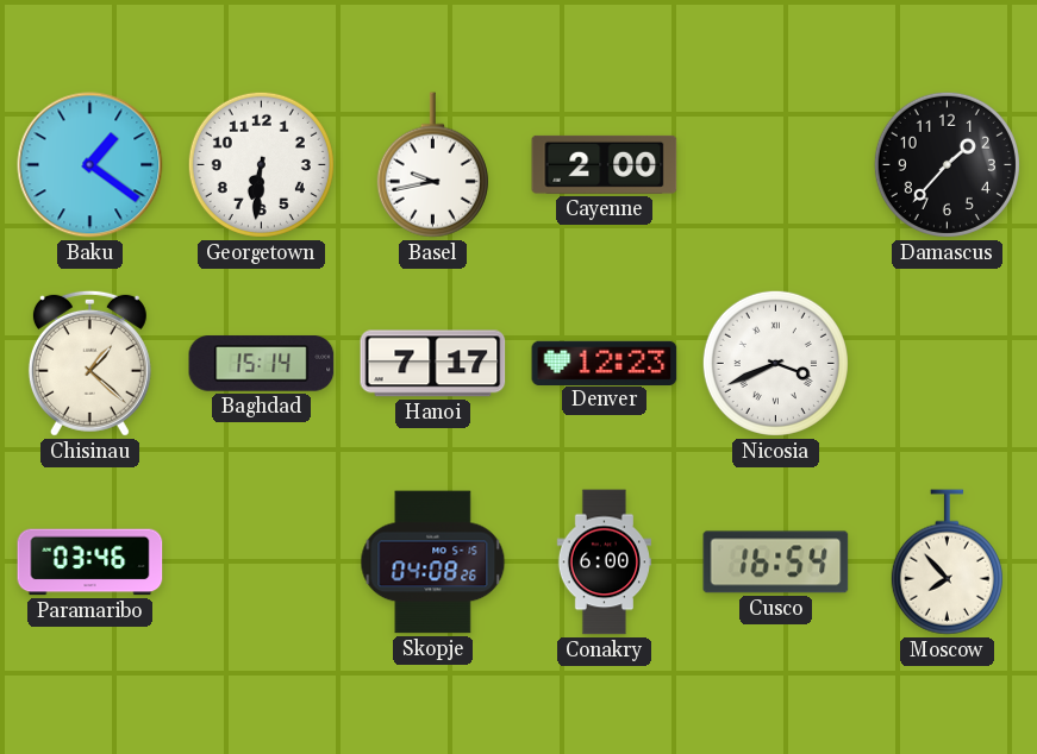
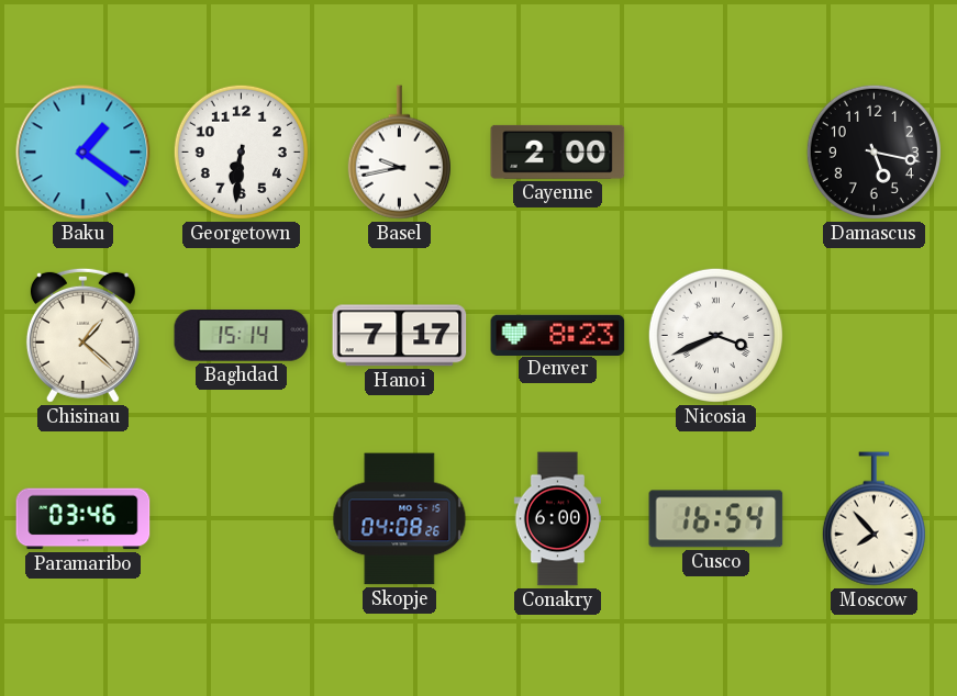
Damascus: 1:37 -> 5:17
Denver: 12:23 -> 8:23
